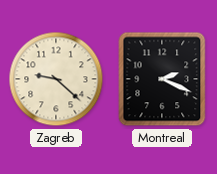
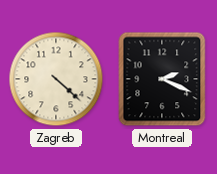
Zagreb: 9:22 -> 4:22
